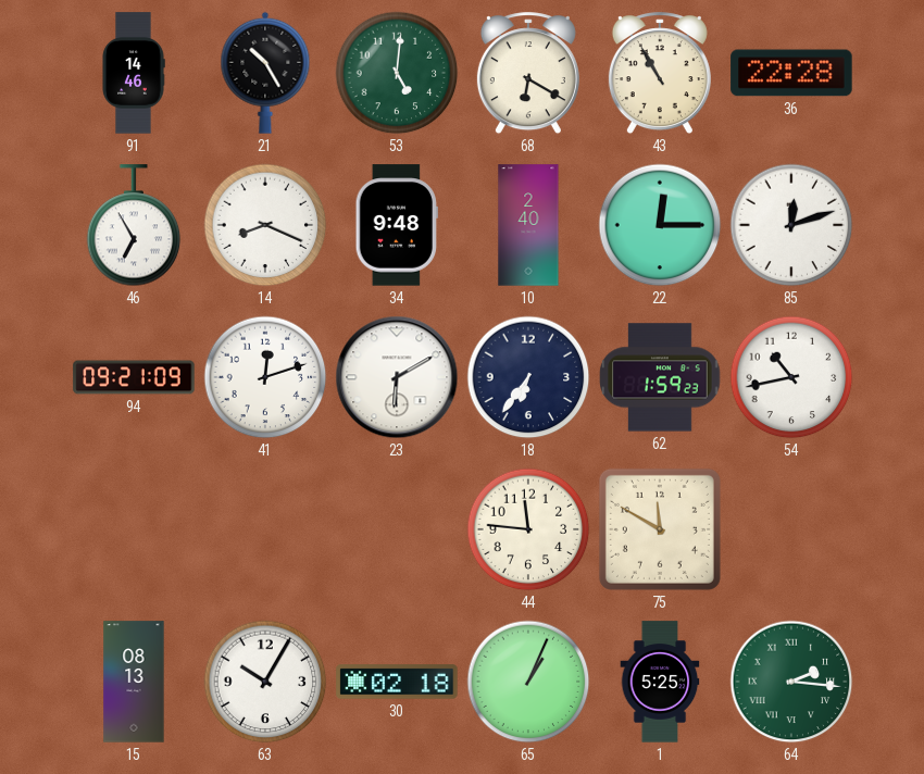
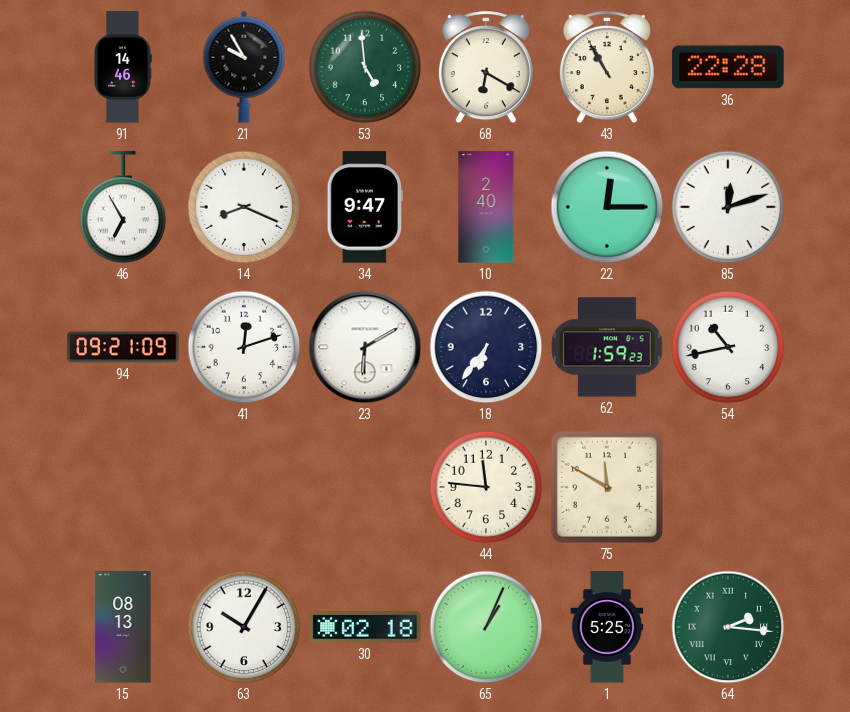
21: 10:25 -> 9:55
53: 5:01 -> 4:59
34: 9:48 -> 9:47
